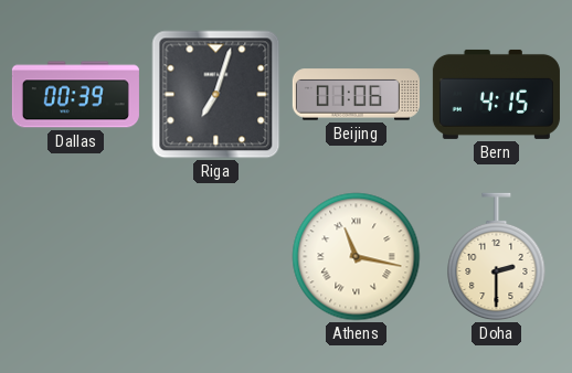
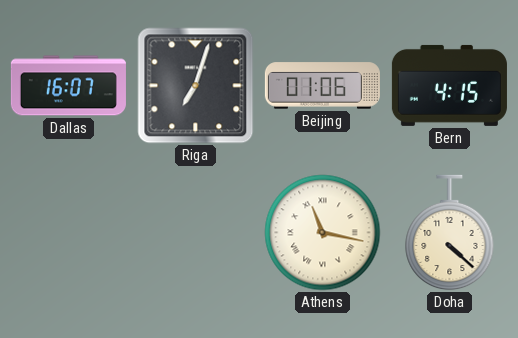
Dallas: 00:39 -> 16:07
Doha: 2:30 -> 4:22
